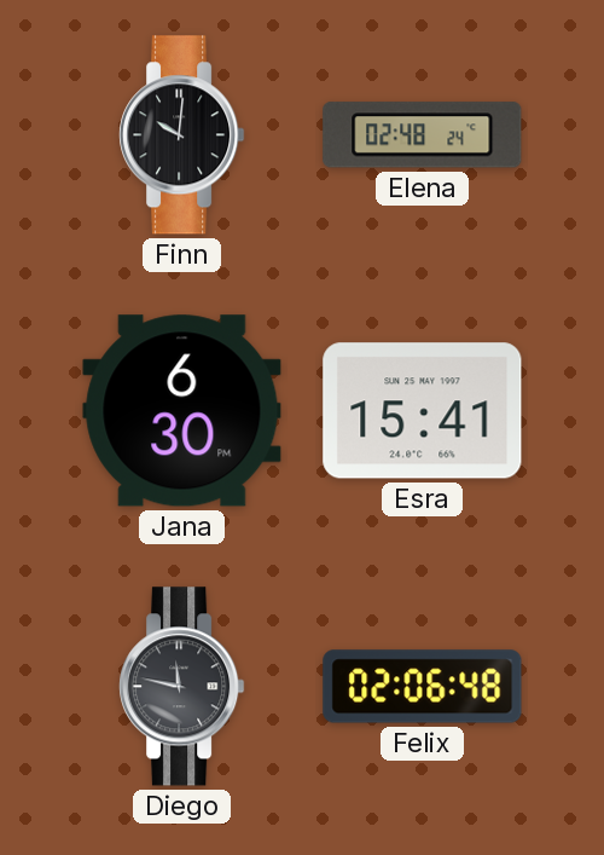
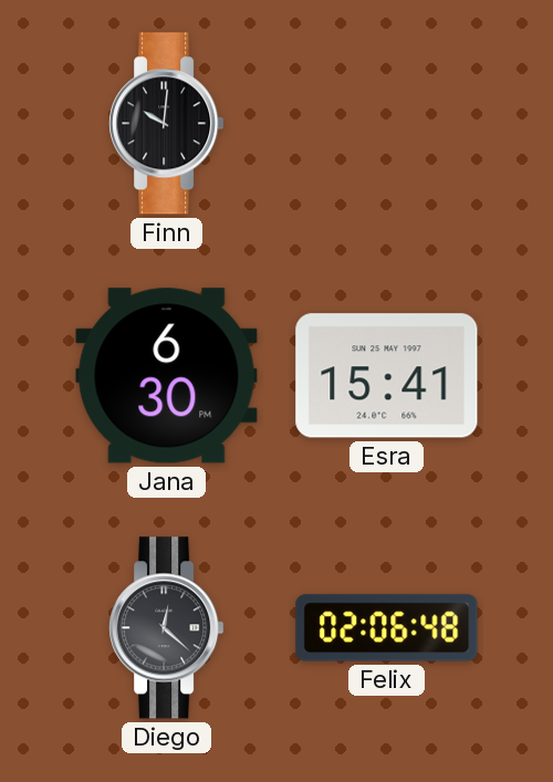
Elena: 02:48 -> none
Diego: 11:47 -> 12:22
